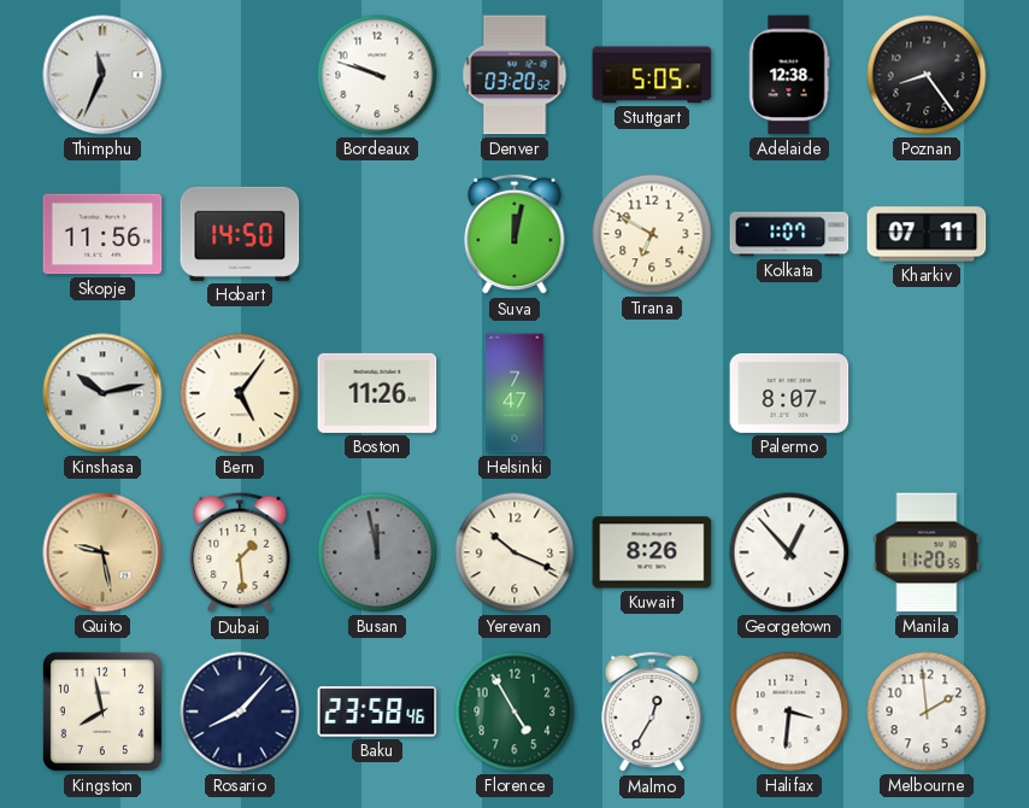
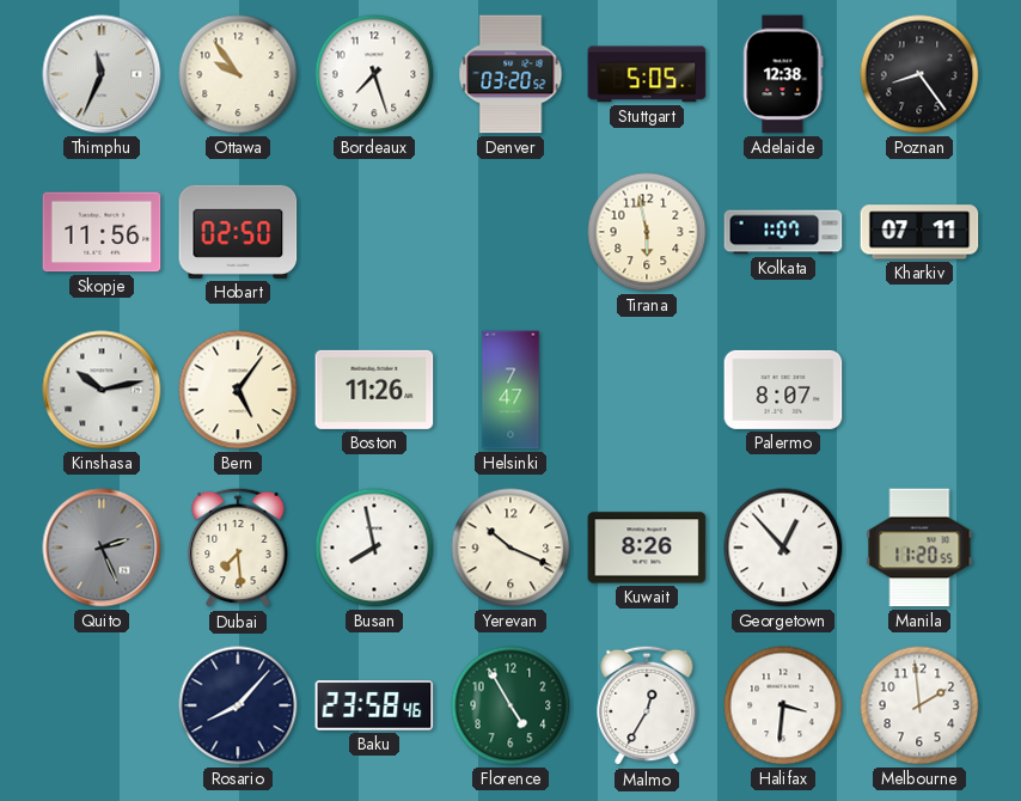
Ottawa: none -> 9:54
Bordeaux: 9:48 -> 7:27
Hobart: 14:50 -> 02:50
Suva: 12:02 -> none
Tirana: 6:50 -> 5:58
Quito: 9:28 -> 2:26
Quito dial: champagne -> grey
Dubai: 1:29 -> 7:29
Busan: 11:58 -> 7:58
Busan dial: grey -> white
Kingston: 7:58 -> none
